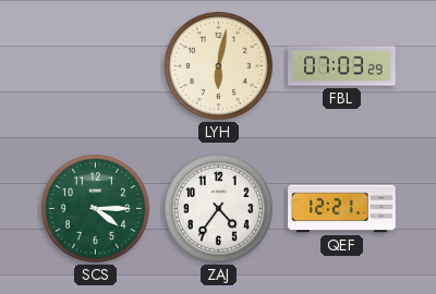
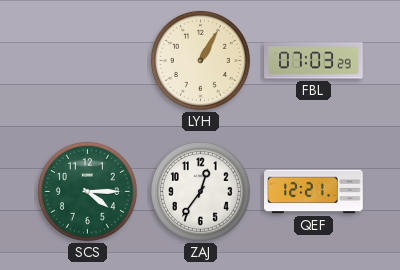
LYH: 6:02 -> 1:05
ZAJ: 4:36 -> 12:36
